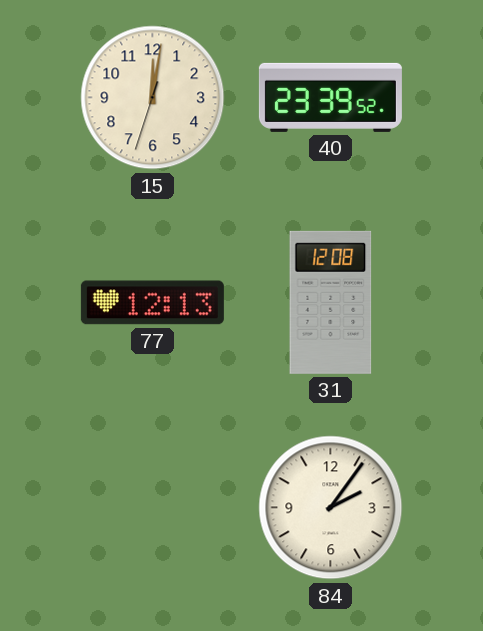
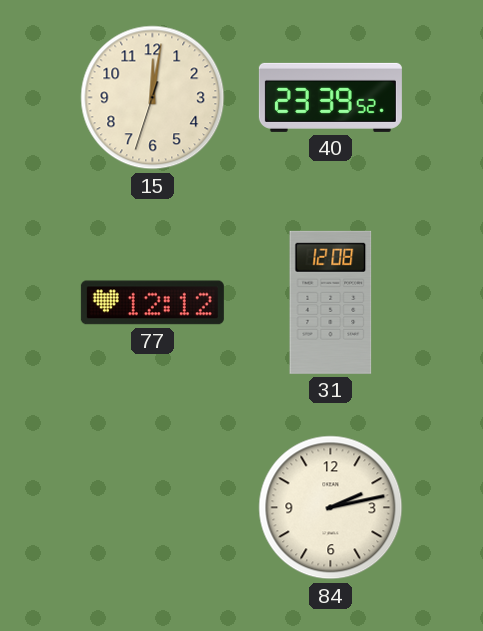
77: 12:13 -> 12:12
84: 2:06 -> 2:13
